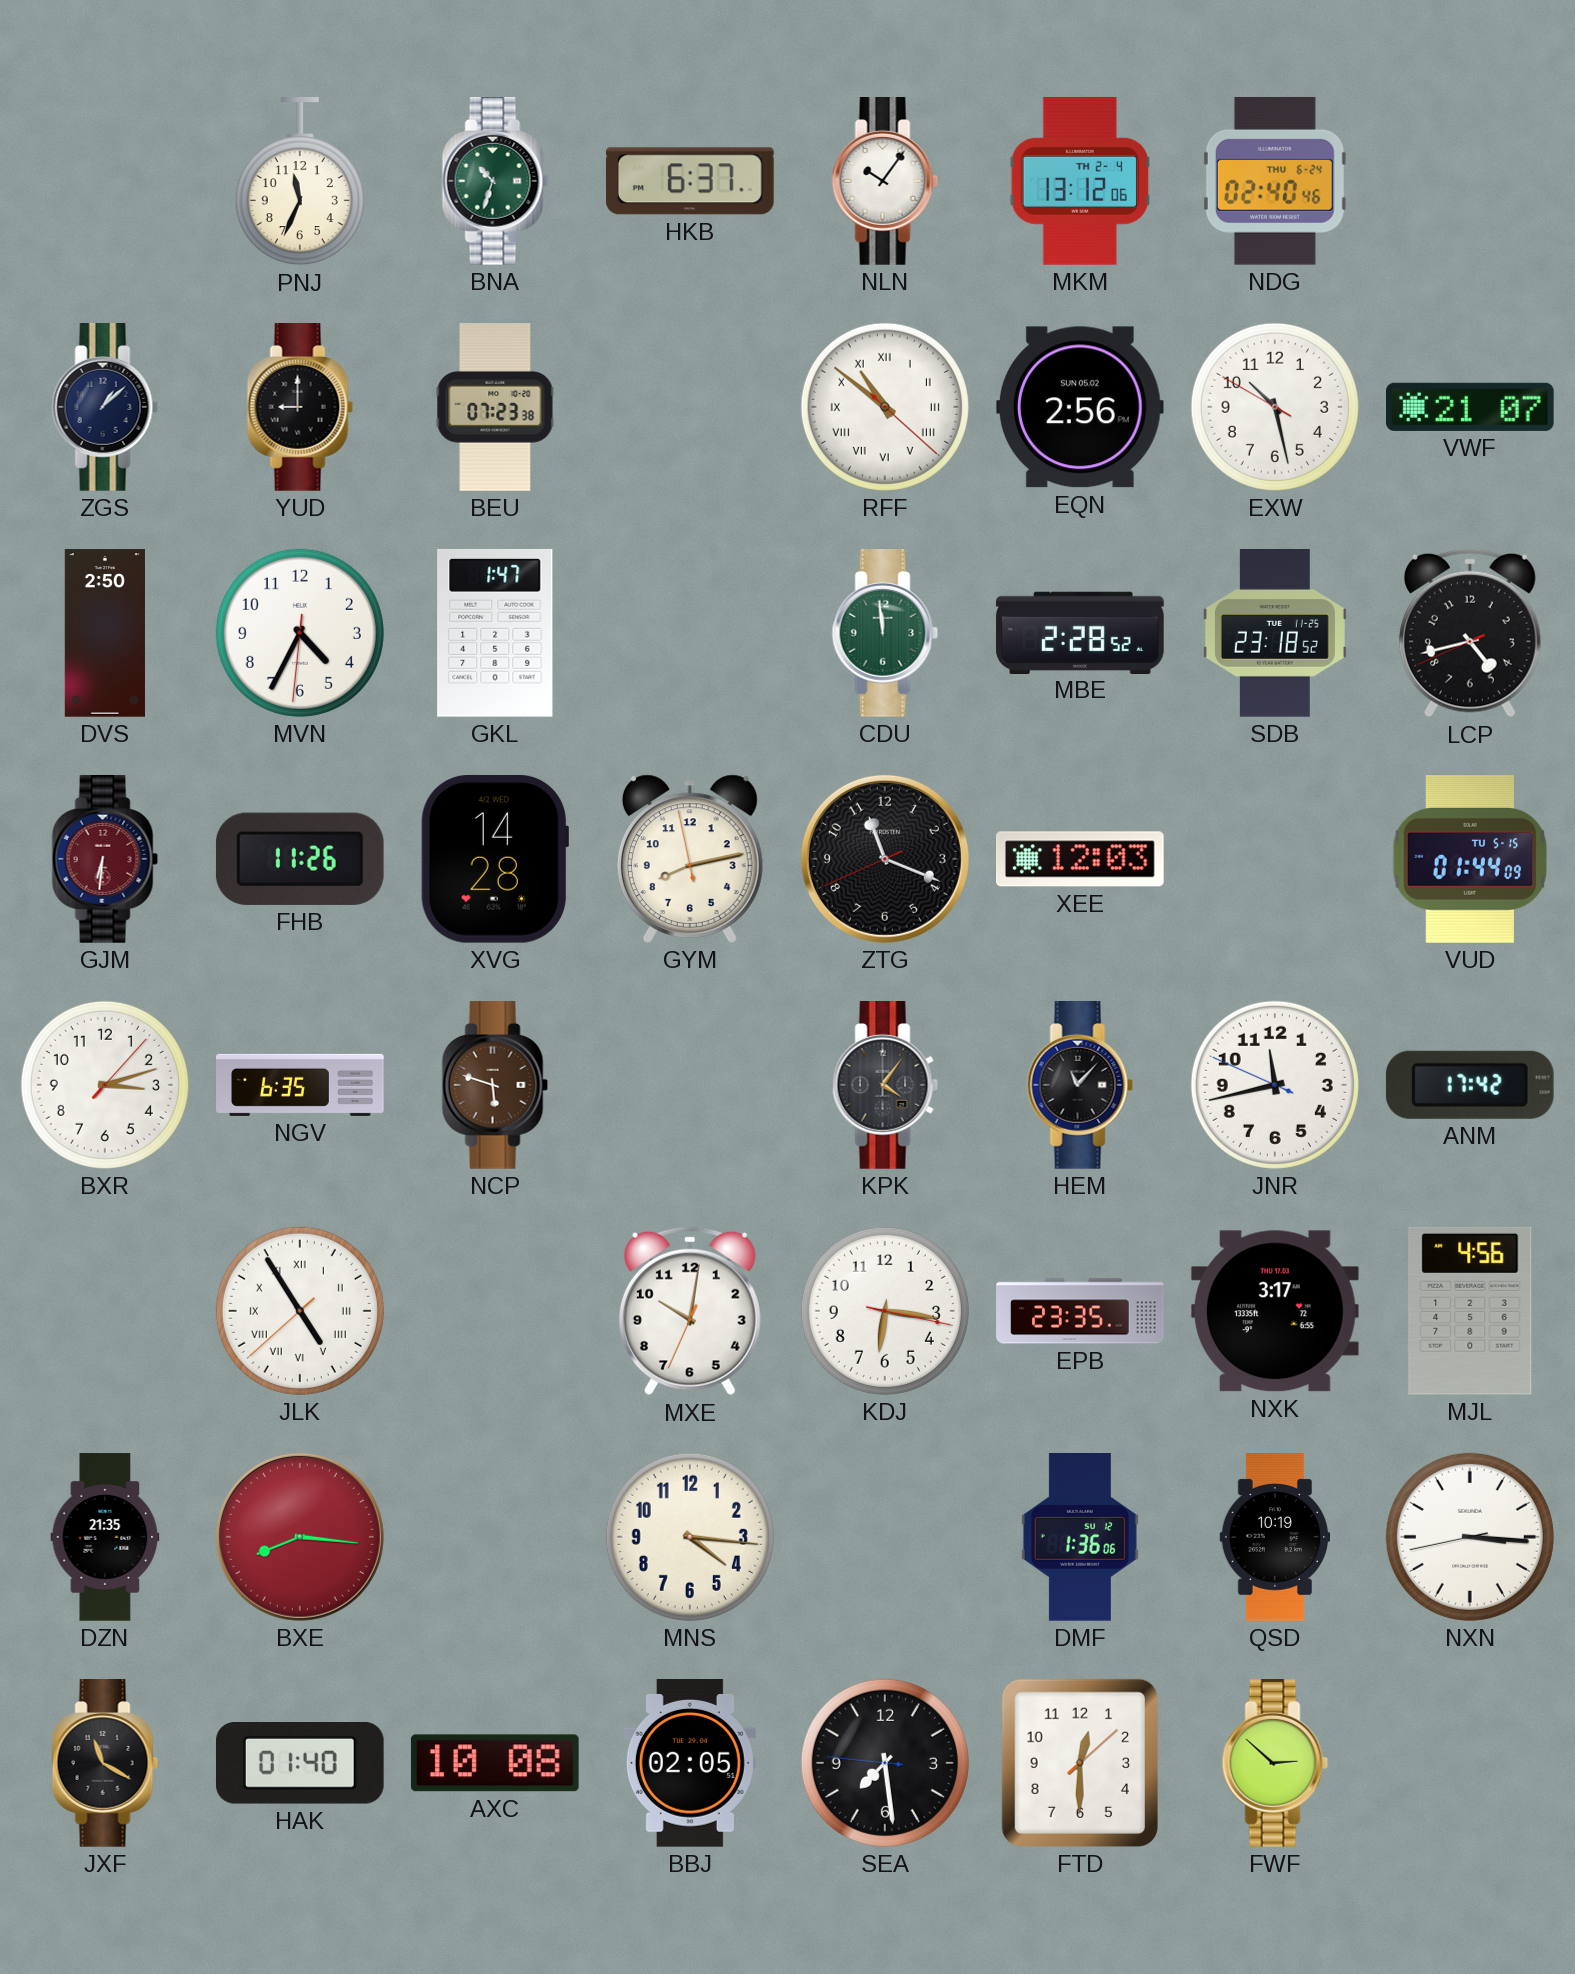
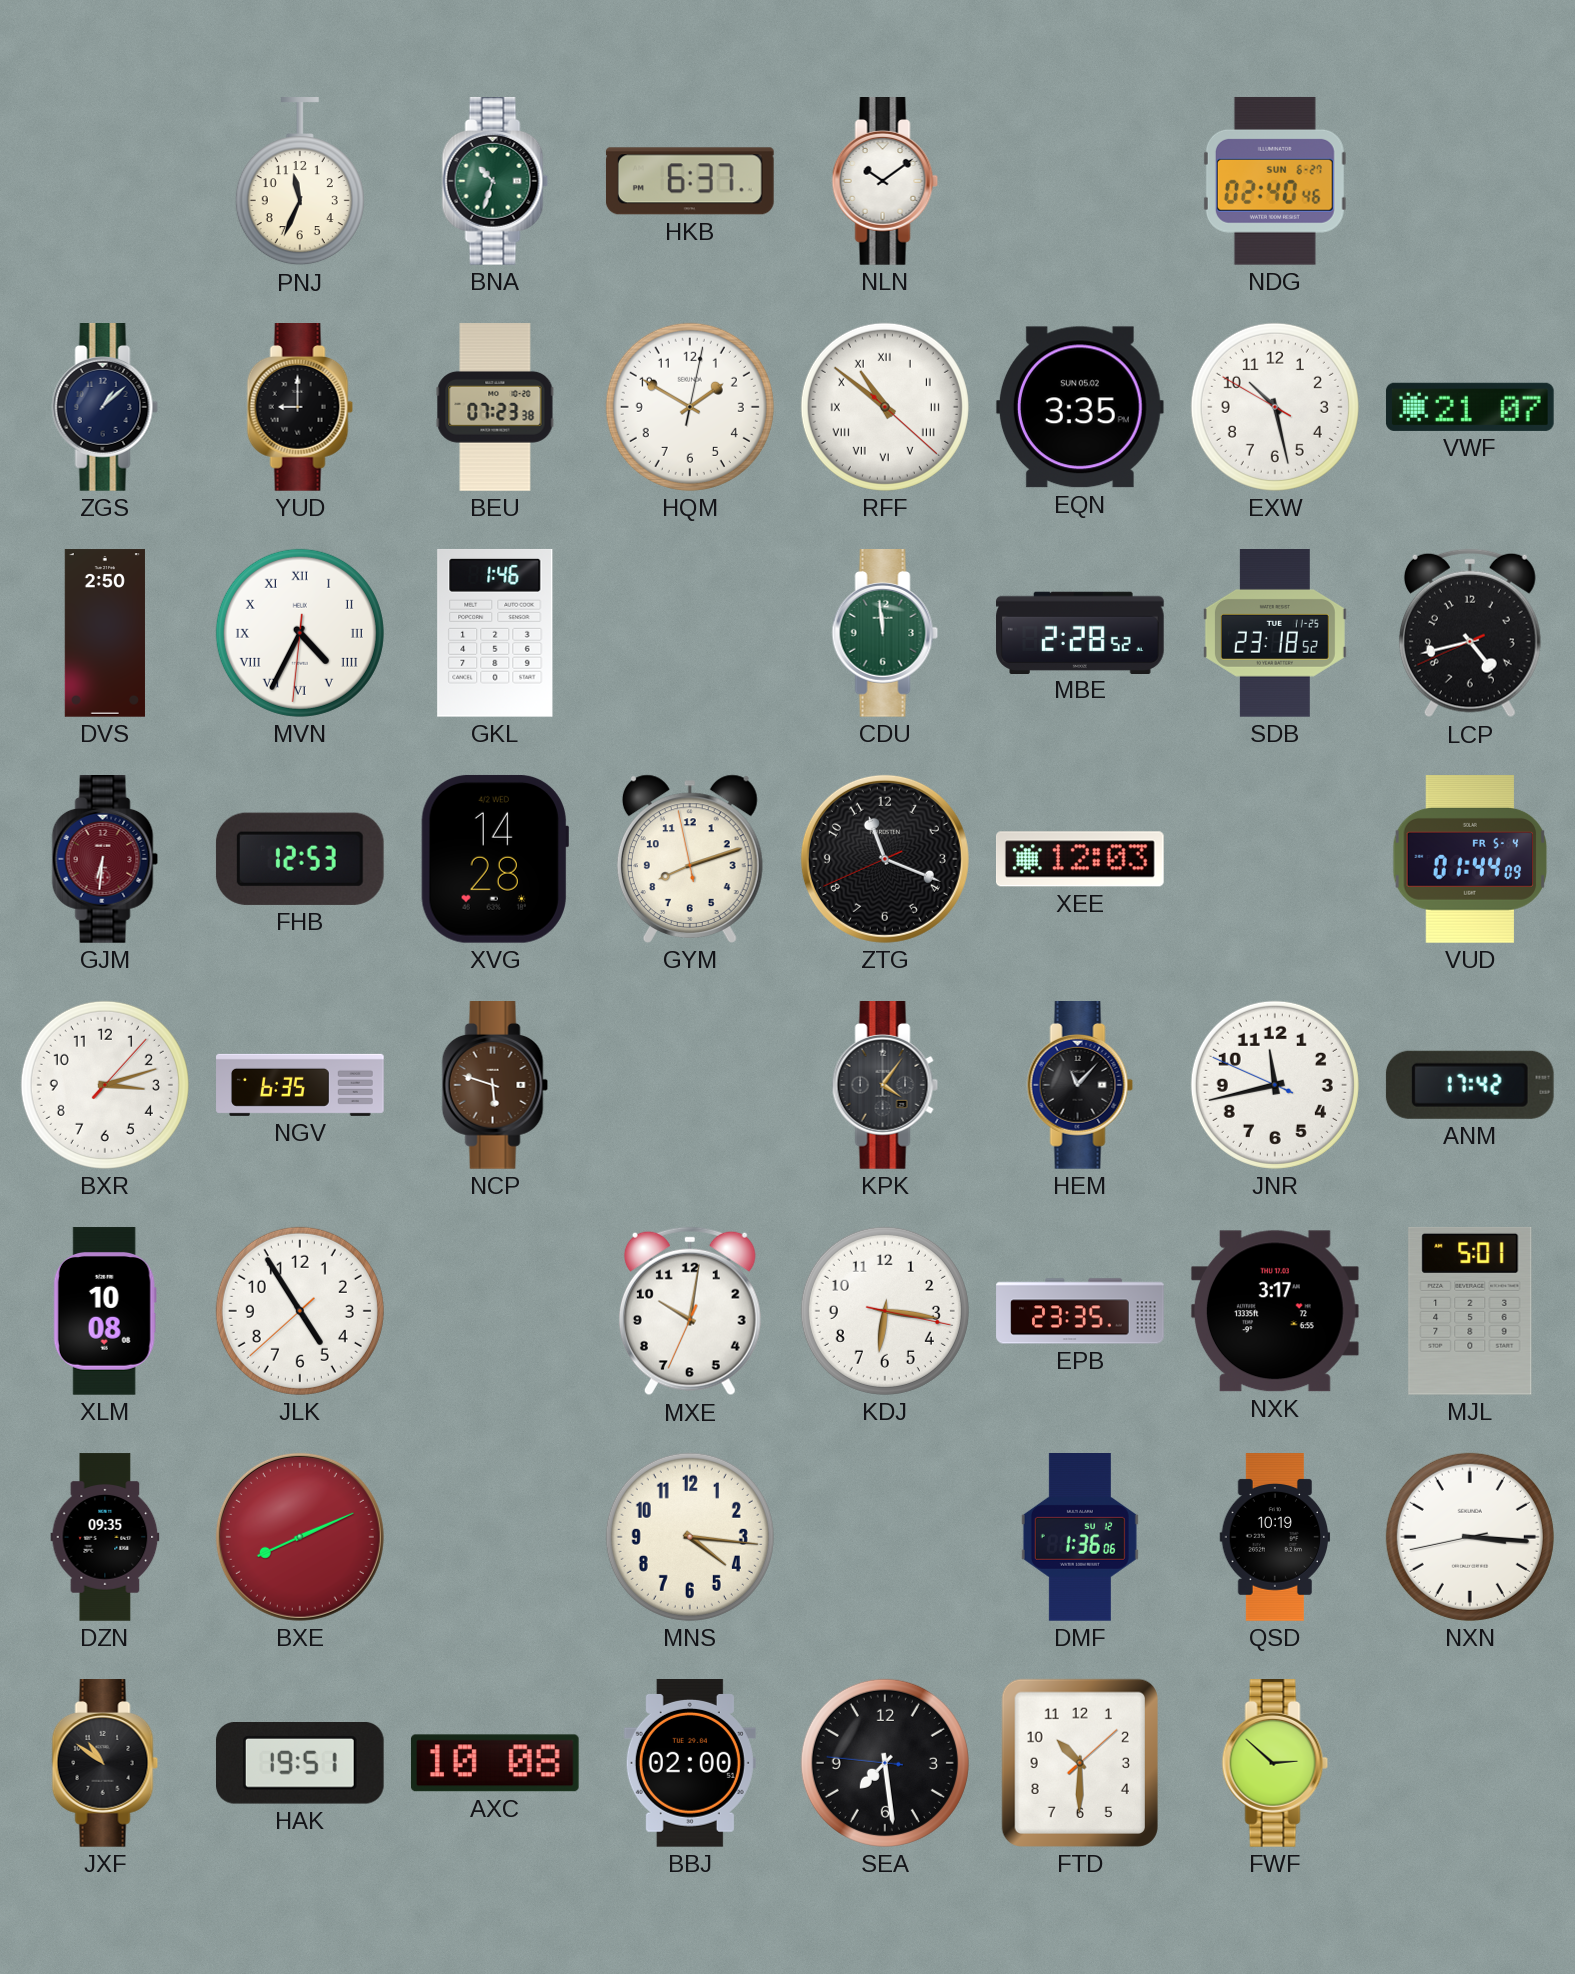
NLN: 10:06 -> 10:09
MKM: 13:12 -> none
NDG date: THU 6-24 -> SUN 6-27
HQM: none -> 1:50
EQN: 2:56 -> 3:35
MVN numerals: Arabic -> Roman
GKL: 1:47 -> 1:46
FHB: 11:26 -> 12:53
GYM: 8:12 -> 8:11
VUD date: TU 5-15 -> FR 5-4
XLM: none -> 10:08
JLK numerals: Roman -> Arabic
MJL: 4:56 -> 5:01
DZN: 21:35 -> 09:35
BXE: 8:16 -> 8:11
JXF: 11:20 -> 10:51
HAK: 01:40 -> 19:51
BBJ: 02:05 -> 02:00
FTD: 12:30 -> 10:30
